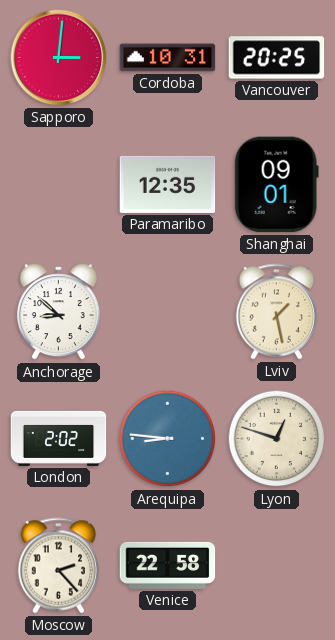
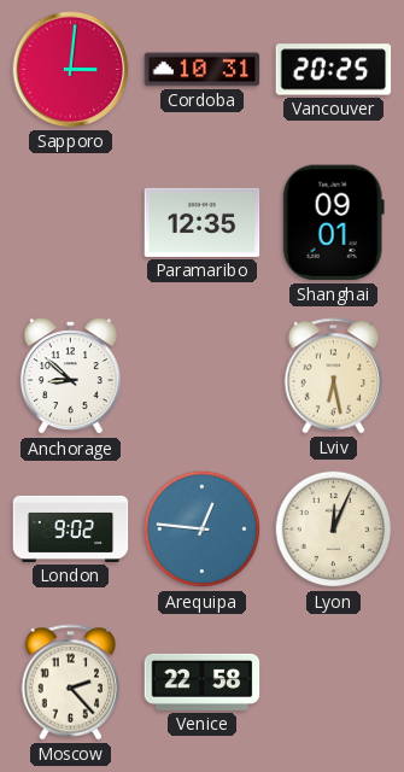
Lviv: 1:28 -> 6:28
London: 2:02 -> 9:02
Arequipa: 8:46 -> 12:46
Lyon: 12:48 -> 12:04
